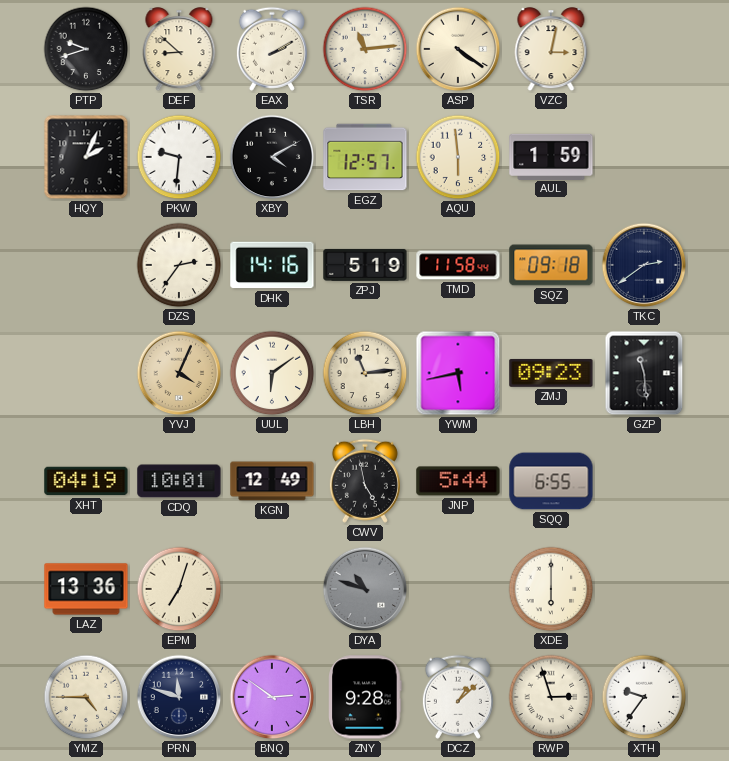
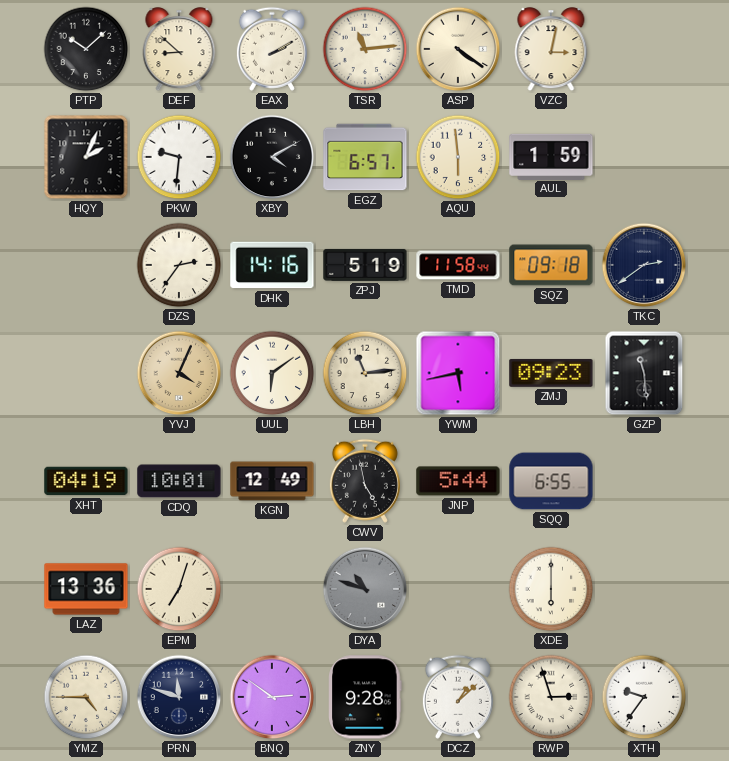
PTP: 9:42 -> 10:08
EGZ: 12:57 -> 6:57
